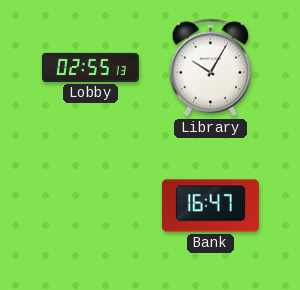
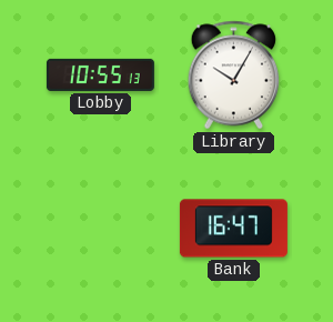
Lobby: 02:55 -> 10:55
